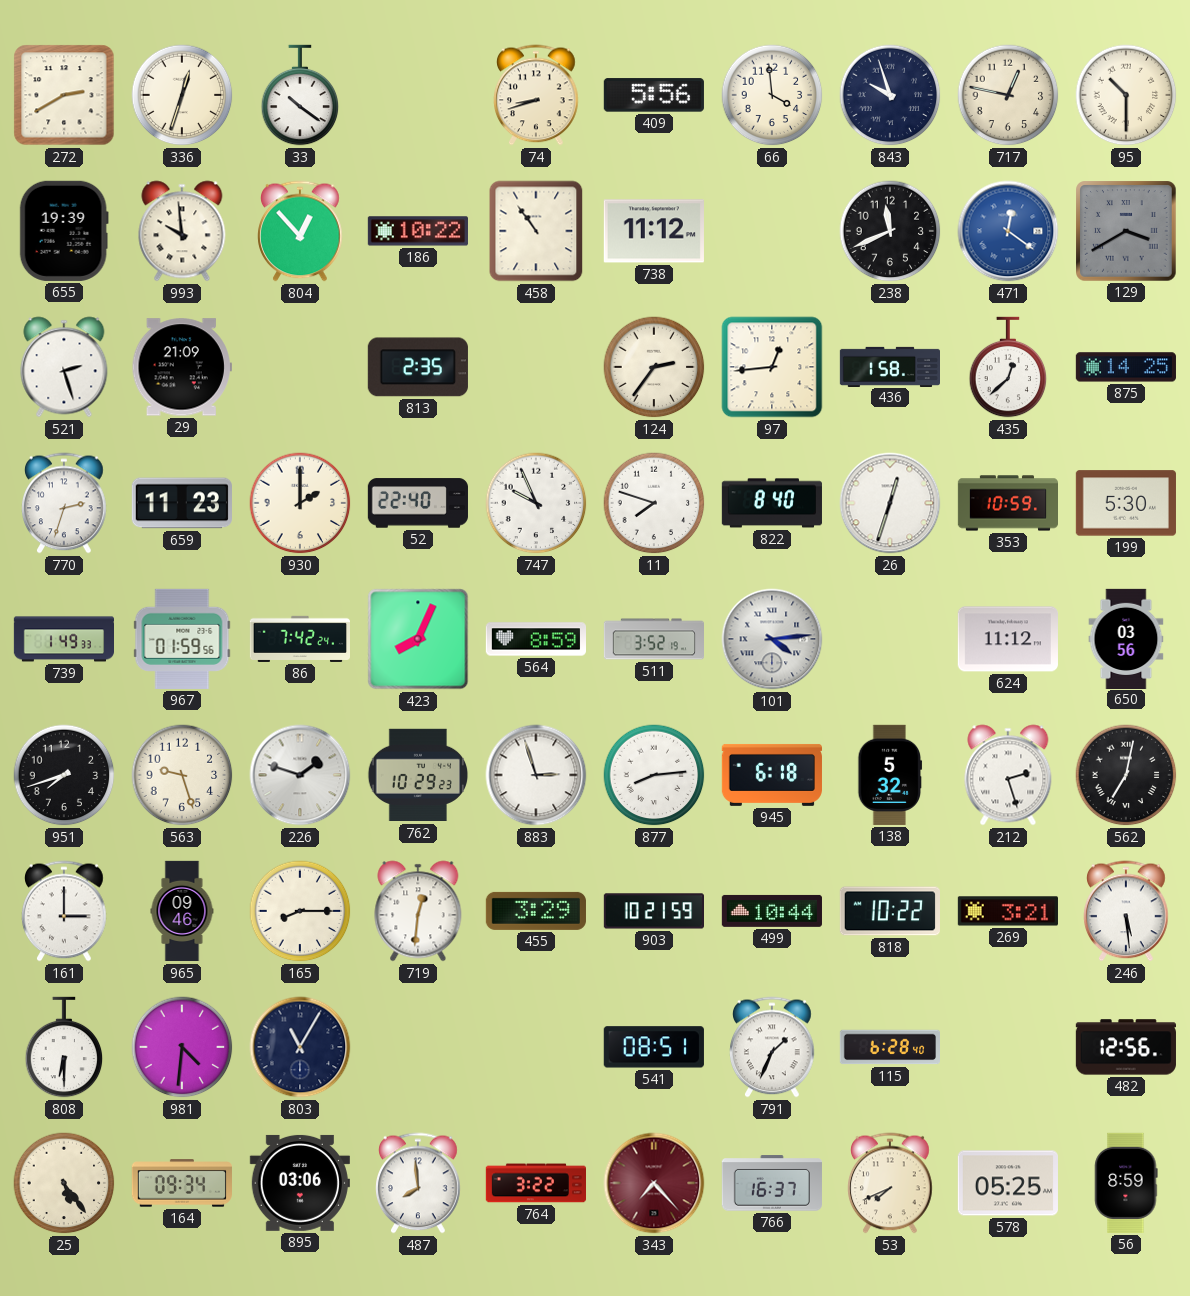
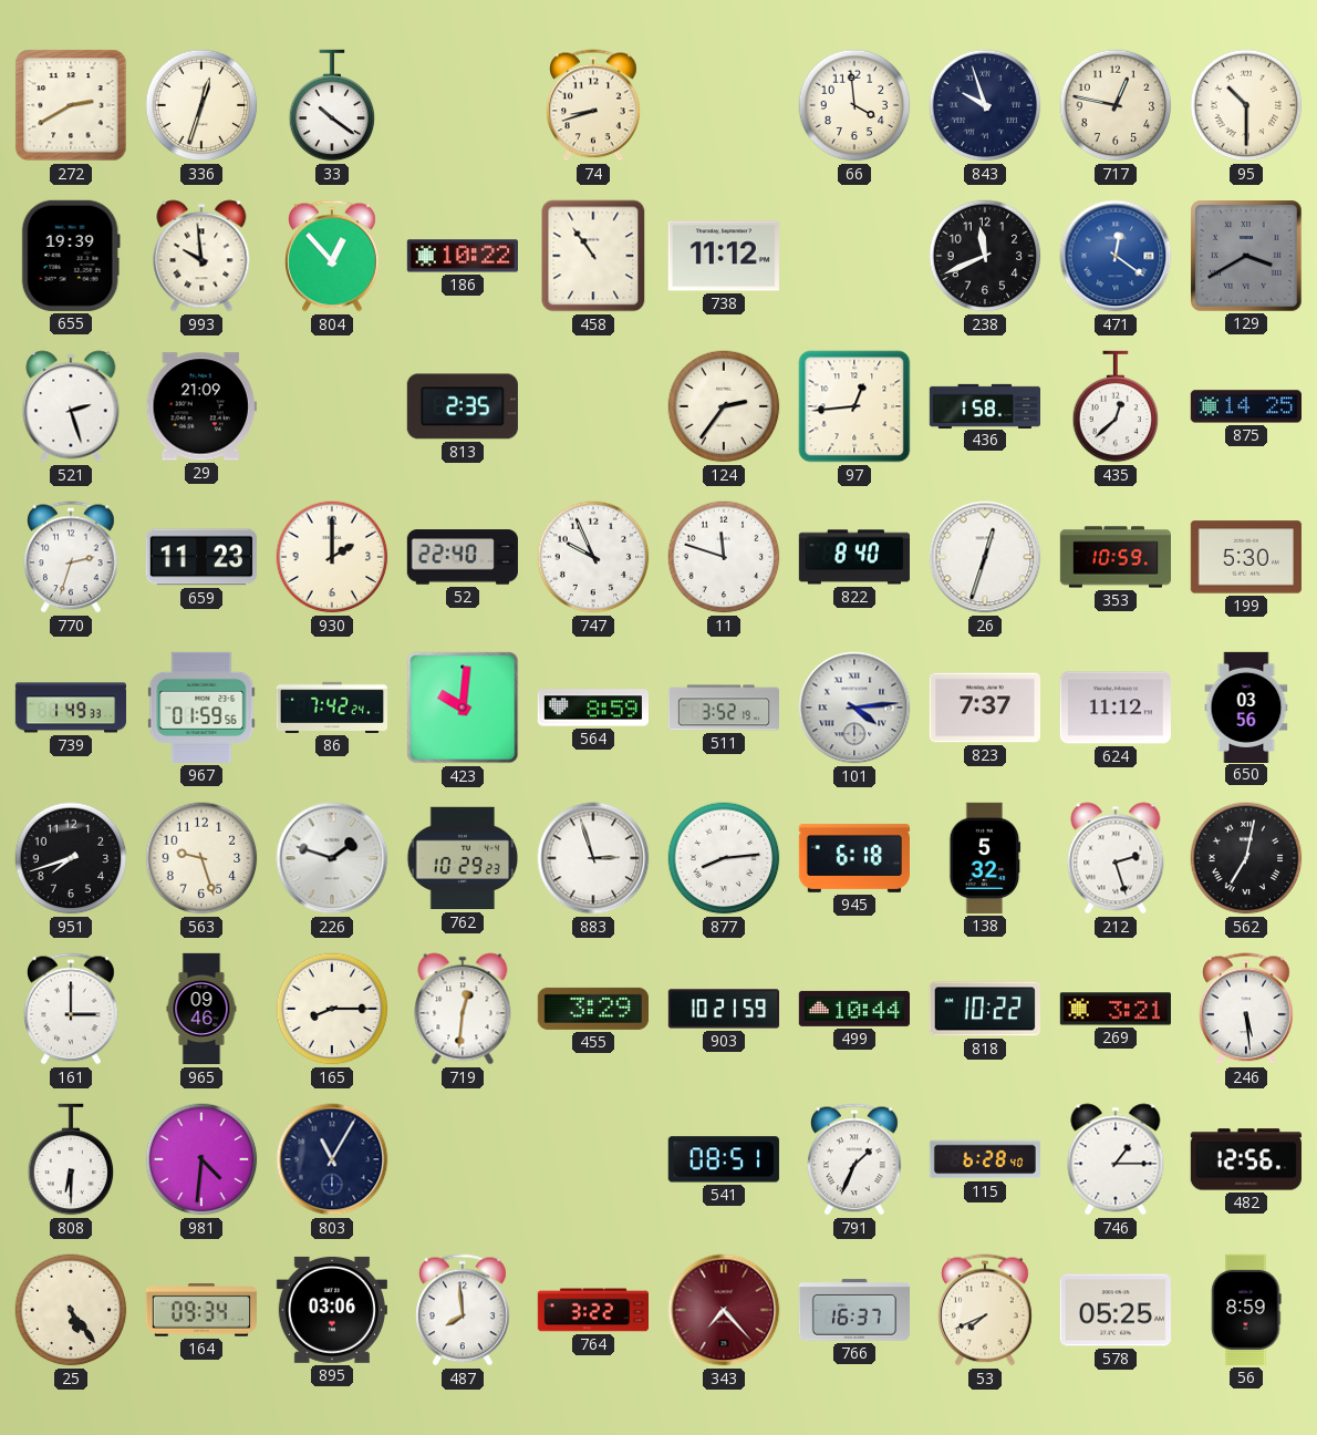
409: 5:56 -> none
11: 7:48 -> 11:48
423: 8:04 -> 10:01
823: none -> 7:37
746: none -> 1:15
